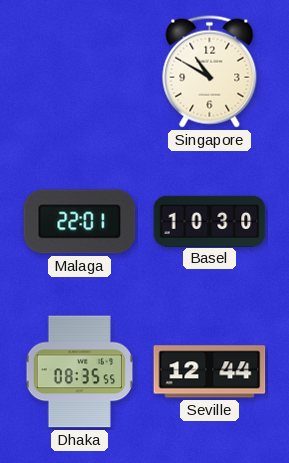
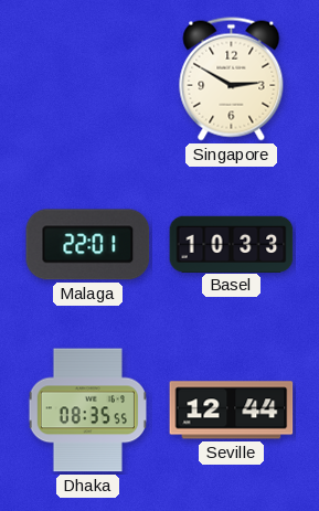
Singapore: 10:50 -> 2:50
Basel: 10:30 -> 10:33
